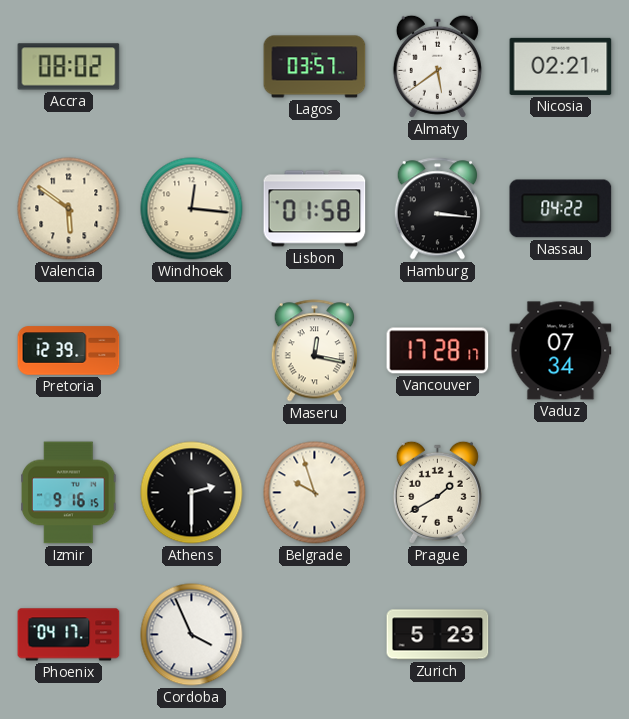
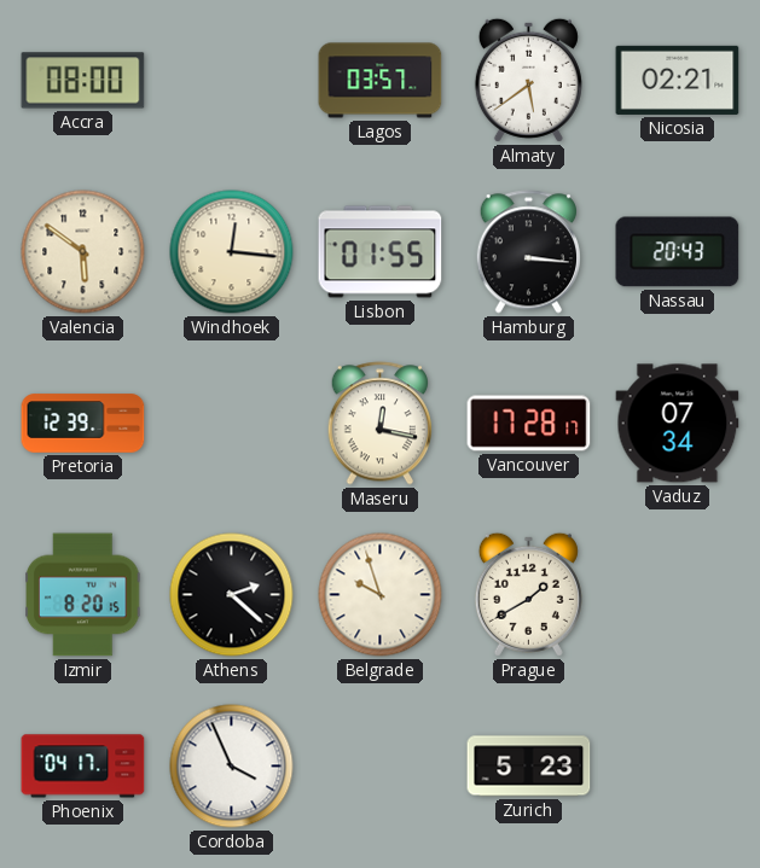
Accra: 08:02 -> 08:00
Lisbon: 01:58 -> 01:55
Nassau: 04:22 -> 20:43
Izmir: 9:16 -> 8:20
Athens: 2:30 -> 2:22
